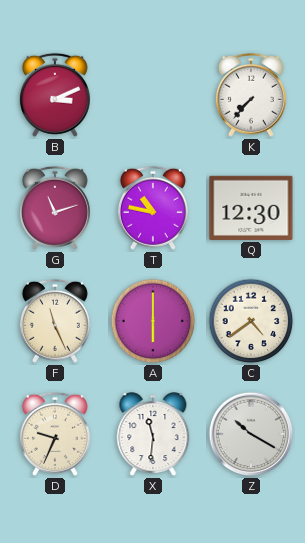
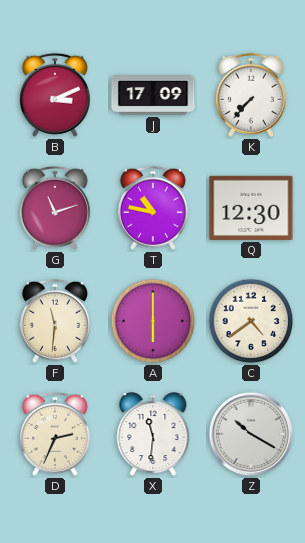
J: none -> 17:09
F: 11:26 -> 11:31
D: 9:34 -> 2:34
